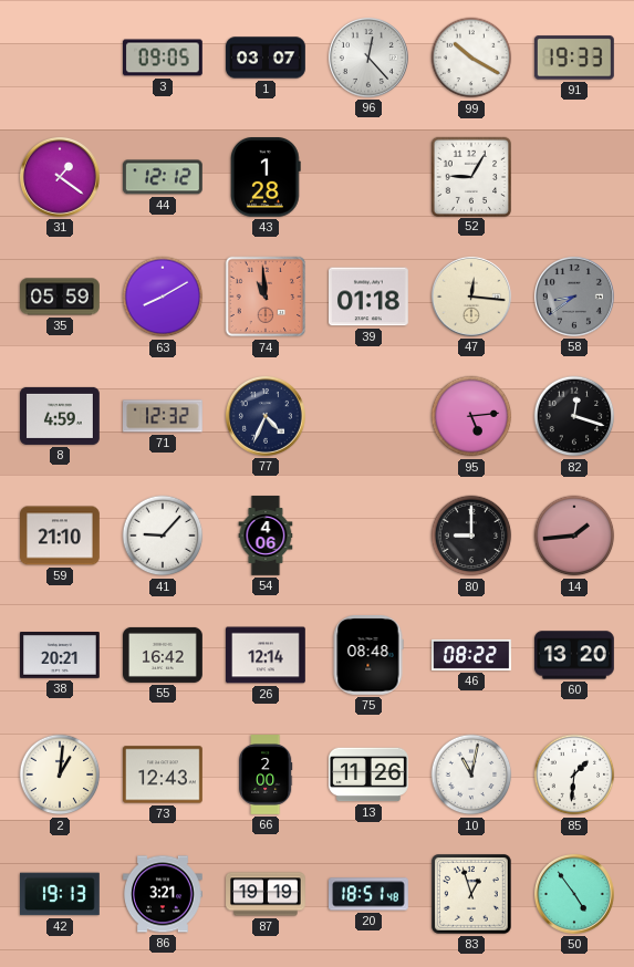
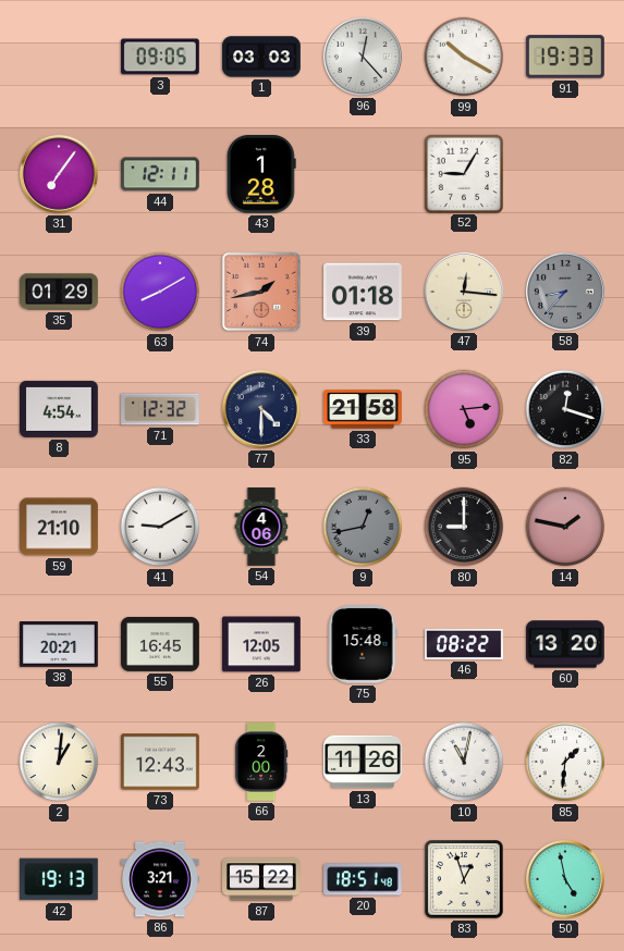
1: 03:07 -> 03:03
31: 1:21 -> 7:06
44: 12:12 -> 12:11
35: 05:59 -> 01:29
74: 10:59 -> 1:43
58: 8:39 -> 8:37
8: 4:59 -> 4:54
77: 4:34 -> 4:30
33: none -> 21:58
41: 9:07 -> 9:10
9: none -> 12:43
14: 1:44 -> 1:47
55: 16:42 -> 16:45
26: 12:14 -> 12:05
75: 08:48 -> 15:48
87: 19:19 -> 15:22
50: 4:54 -> 4:58
